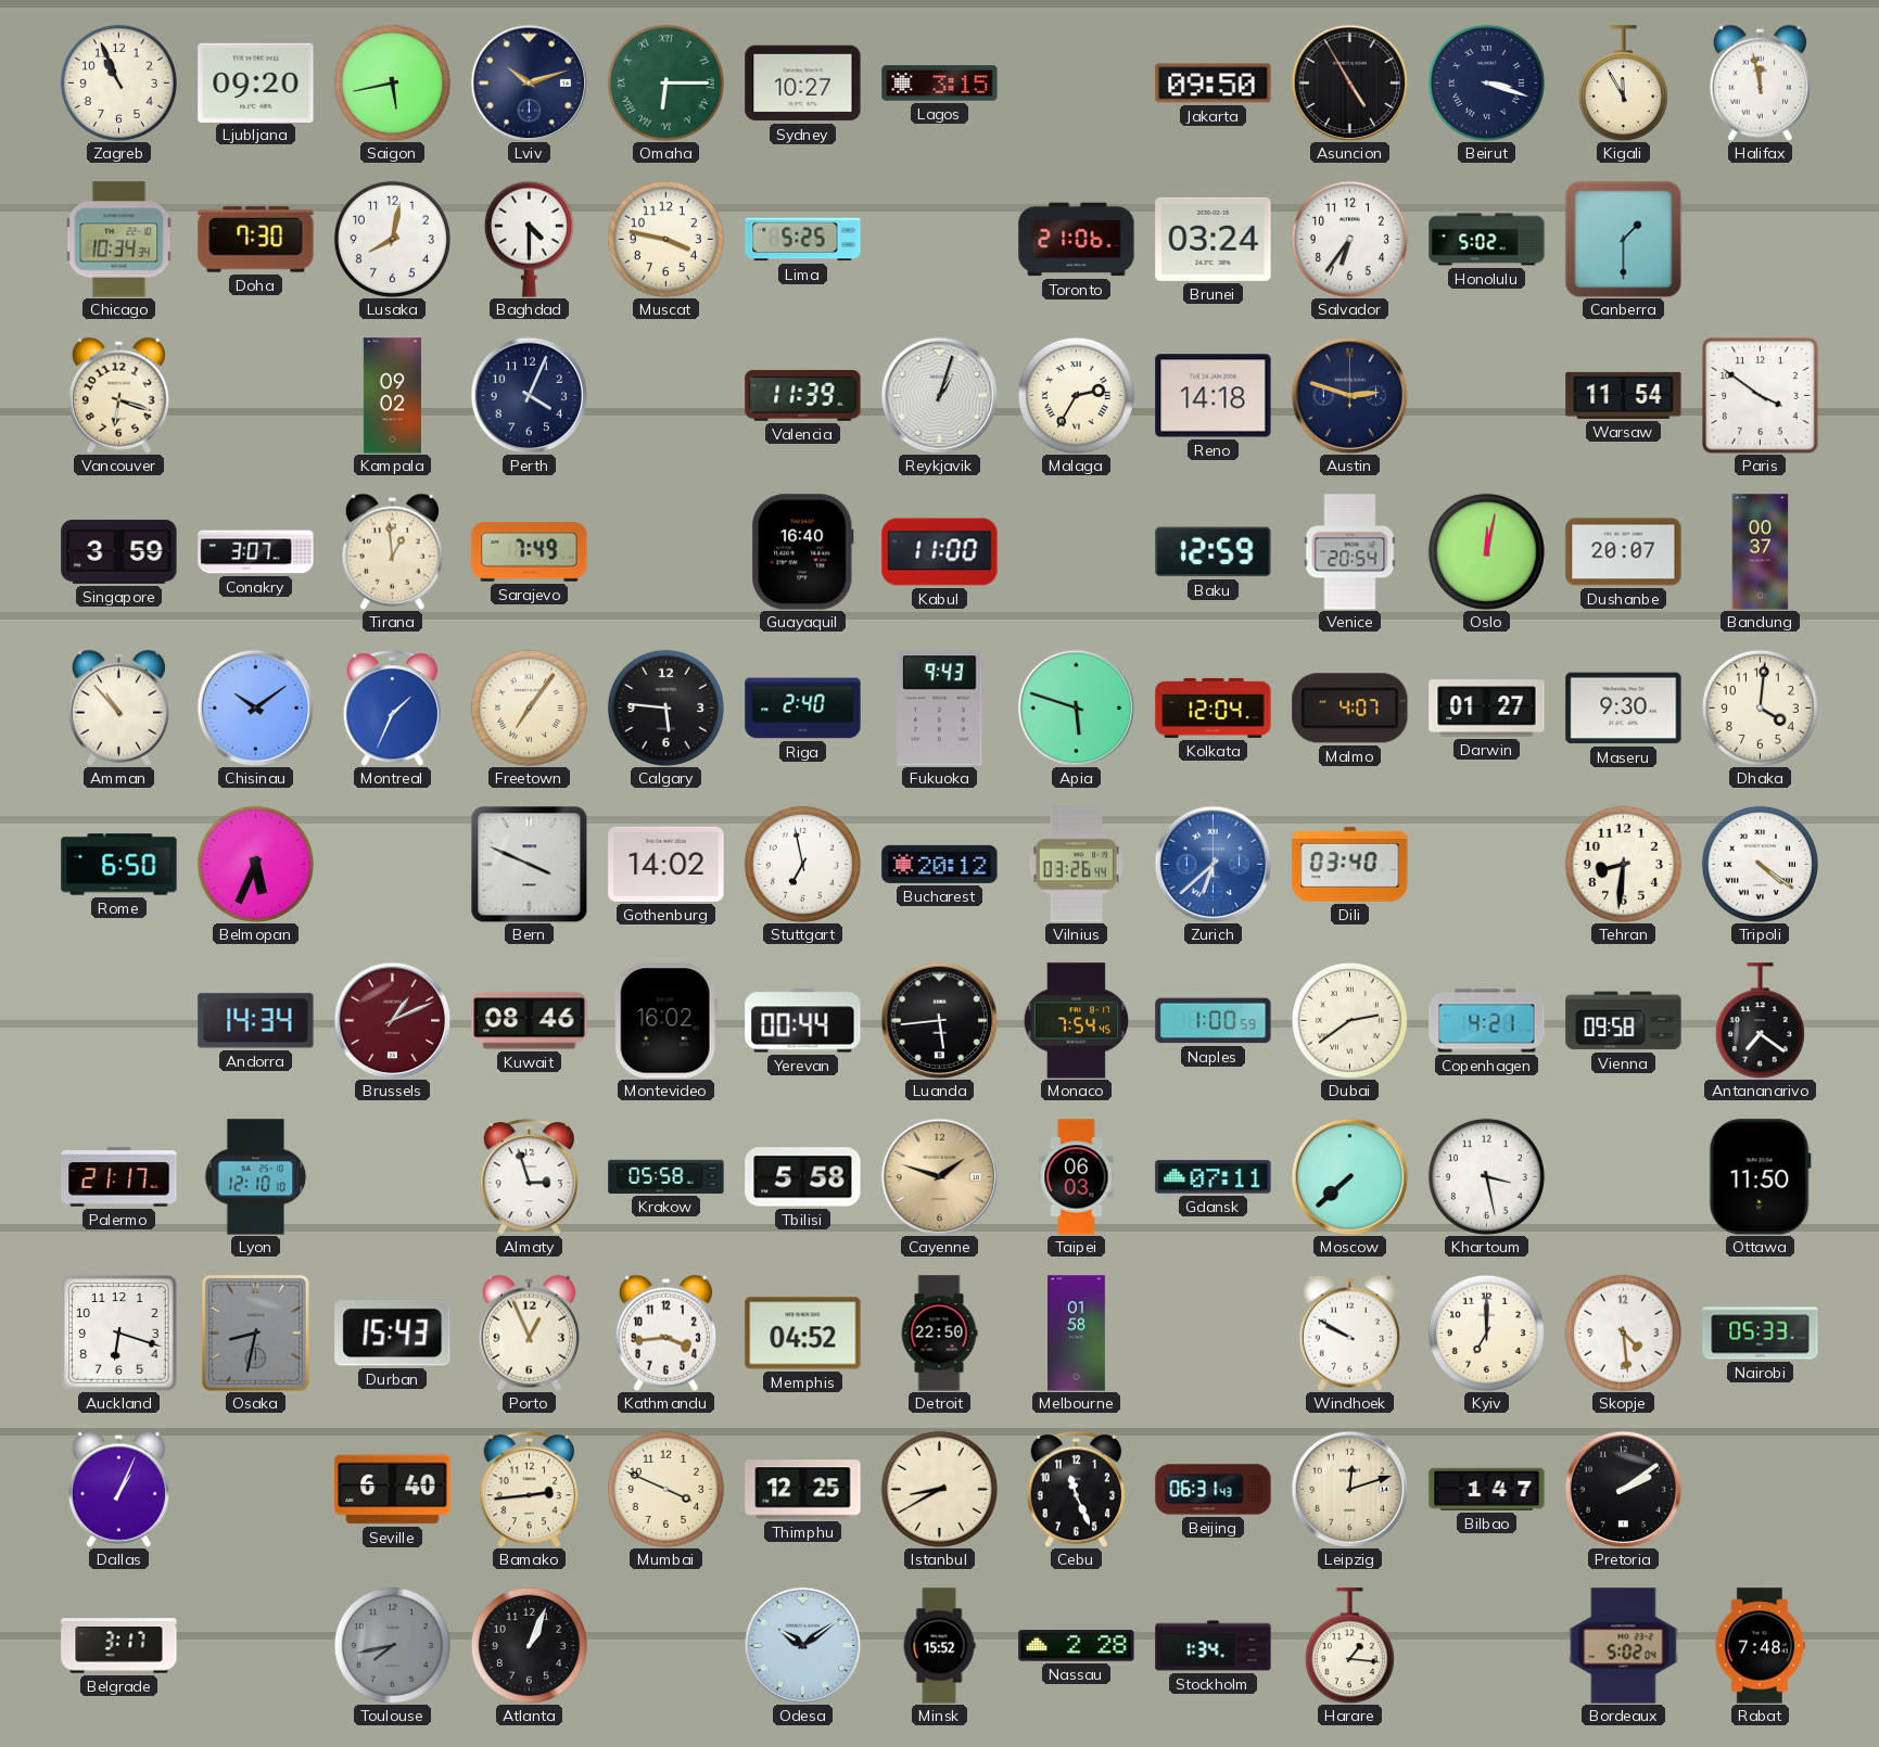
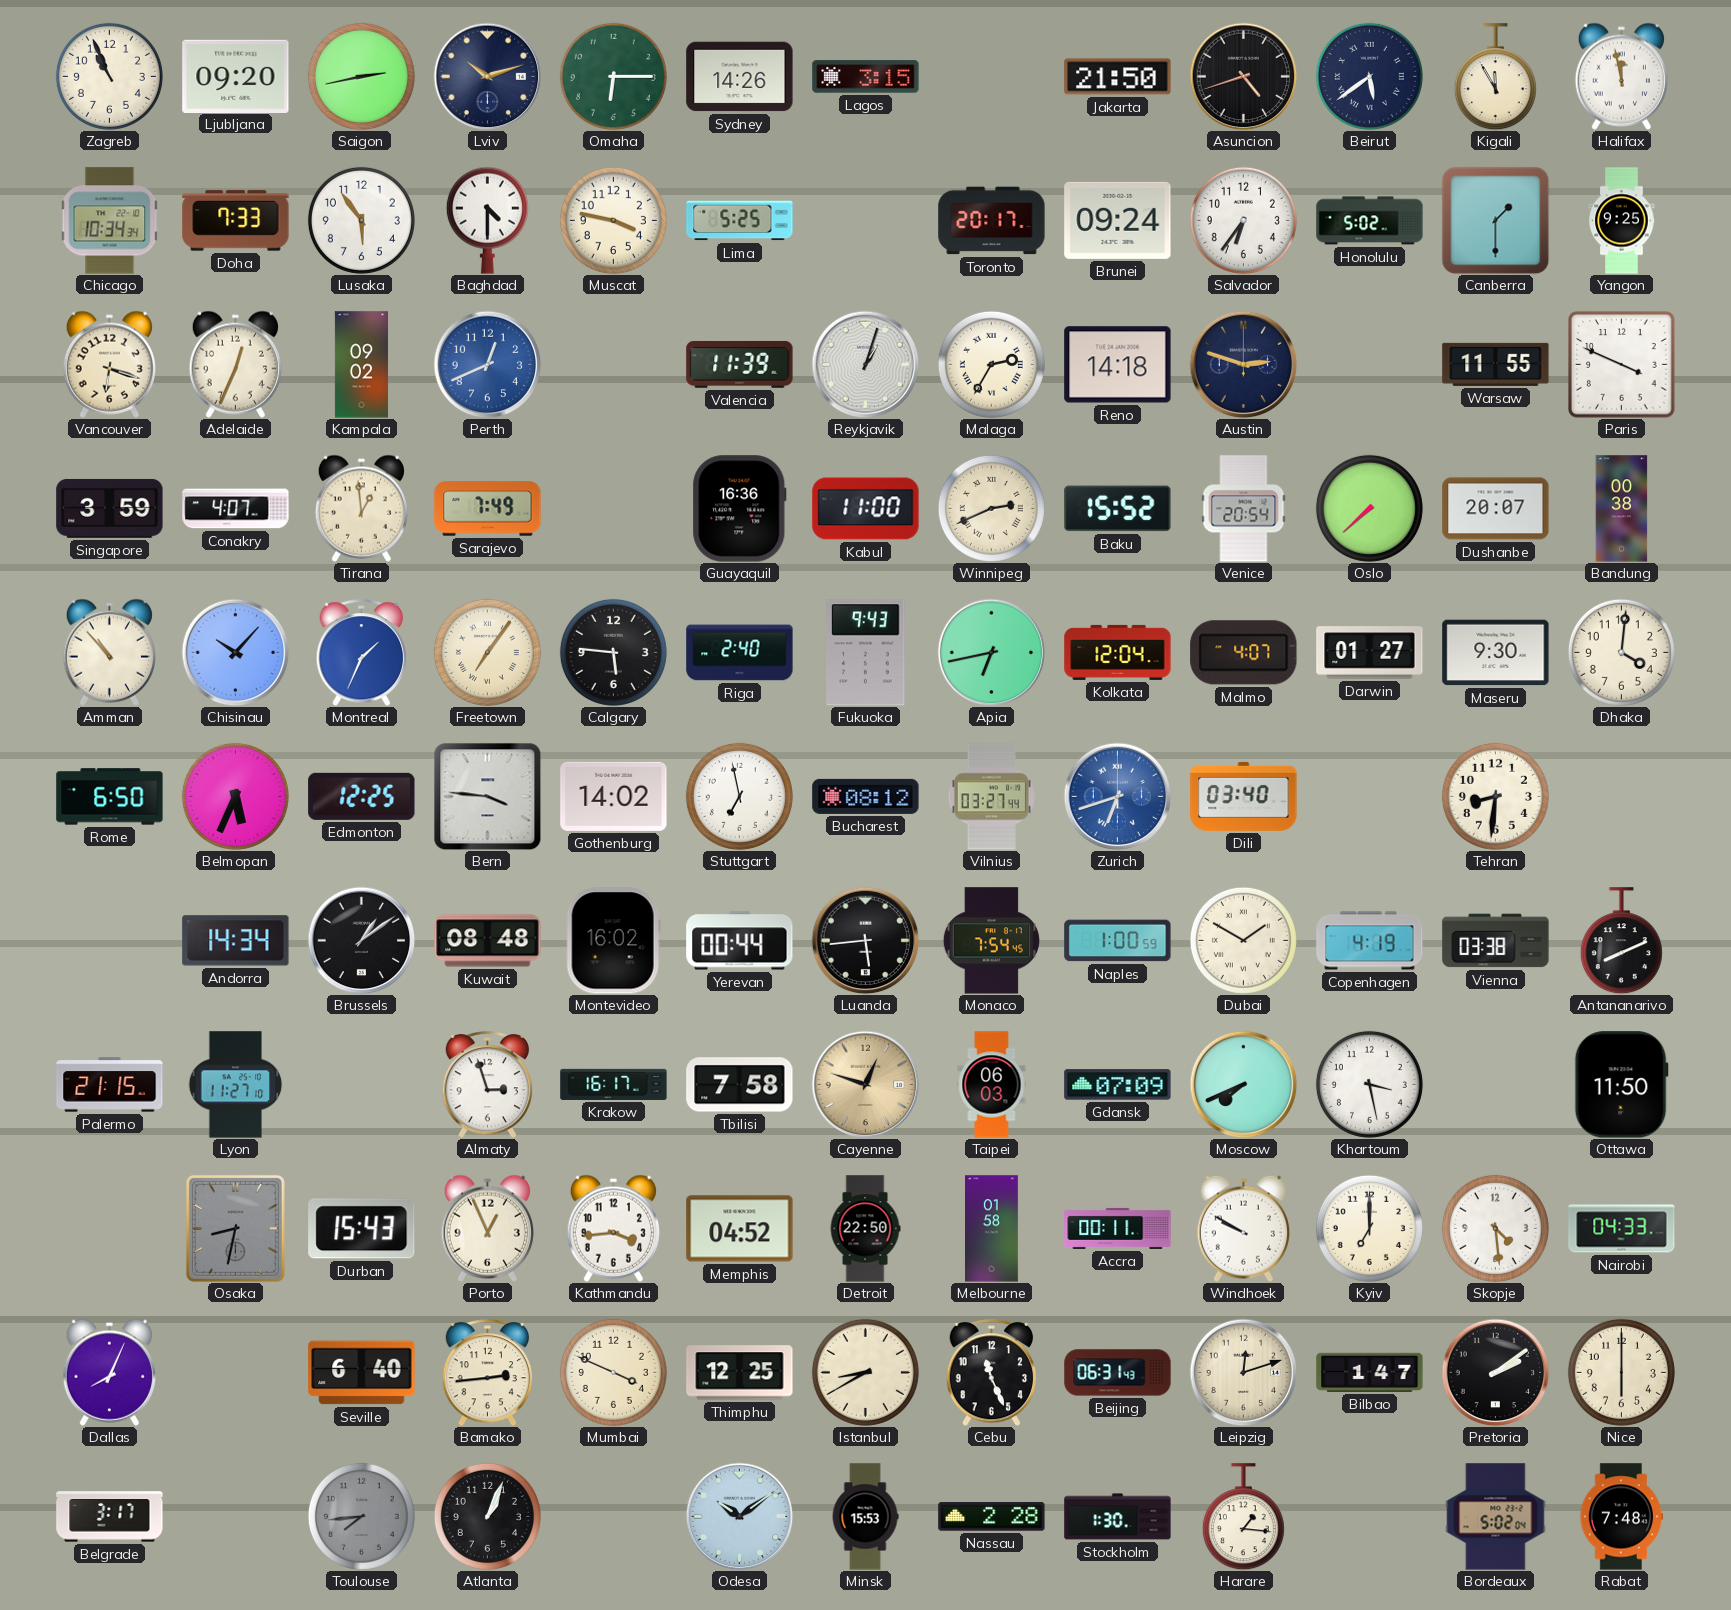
Saigon: 5:43 -> 2:43
Omaha numerals: Roman -> Arabic
Sydney: 10:27 -> 14:26
Jakarta: 09:50 -> 21:50
Asuncion: 4:55 -> 4:42
Beirut: 3:18 -> 5:39
Doha: 7:30 -> 7:33
Lusaka: 8:02 -> 5:54
Toronto: 21:06 -> 20:17
Brunei: 03:24 -> 09:24
Yangon: none -> 9:25
Adelaide: none -> 12:34
Perth: 4:04 -> 12:41
Perth dial: navy -> blue
Warsaw: 11:54 -> 11:55
Paris: 3:51 -> 3:49
Conakry: 3:07 -> 4:07
Guayaquil: 16:40 -> 16:36
Winnipeg: none -> 2:41
Baku: 12:59 -> 15:52
Oslo: 12:02 -> 7:38
Bandung: 00:37 -> 00:38
Chisinau: 10:09 -> 10:07
Apia: 5:48 -> 6:43
Edmonton: none -> 12:25
Bern: 3:49 -> 3:46
Bucharest: 20:12 -> 08:12
Vilnius: 03:26 -> 03:27
Zurich: 6:38 -> 6:42
Tripoli: 4:21 -> none
Brussels: 1:11 -> 1:09
Brussels dial: burgundy -> black
Kuwait: 08:46 -> 08:48
Dubai: 2:39 -> 1:50
Copenhagen: 4:21 -> 4:19
Vienna: 09:58 -> 03:38
Antananarivo: 7:21 -> 8:11
Palermo: 21:17 -> 21:15
Lyon: 12:10 -> 11:27
Krakow: 05:58 -> 16:17
Tbilisi: 5:58 -> 7:58
Cayenne: 1:48 -> 12:48
Gdansk: 07:11 -> 07:09
Moscow: 7:38 -> 7:41
Auckland: 6:18 -> none
Accra: none -> 00:11
Nairobi: 05:33 -> 04:33
Dallas: 1:04 -> 8:04
Nice: none -> 6:00
Toulouse: 7:43 -> 7:44
Minsk: 15:52 -> 15:53
Stockholm: 1:34 -> 1:30
